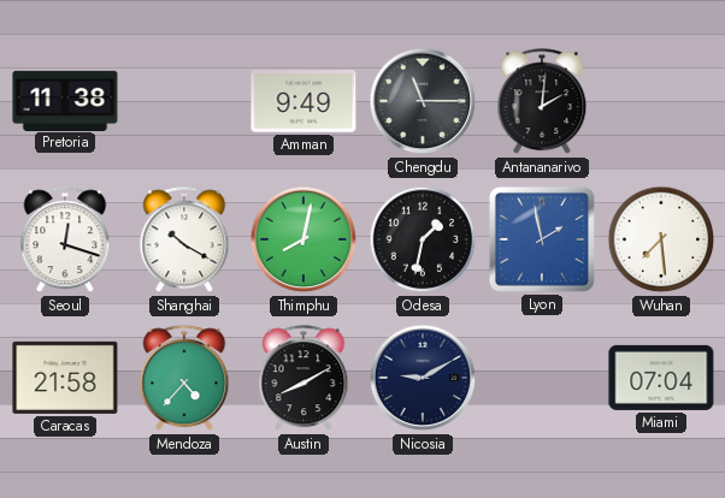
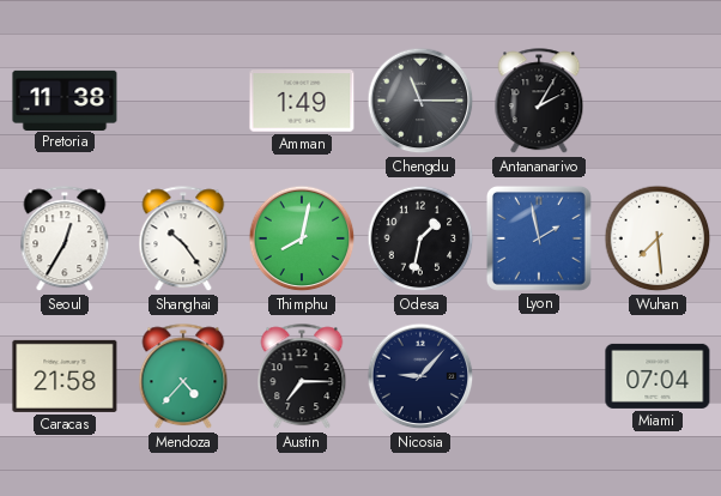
Amman: 9:49 -> 1:49
Antananarivo: 2:01 -> 2:05
Seoul: 12:18 -> 12:35
Shanghai: 10:20 -> 10:24
Austin: 8:10 -> 7:15
Nicosia: 9:10 -> 9:07
